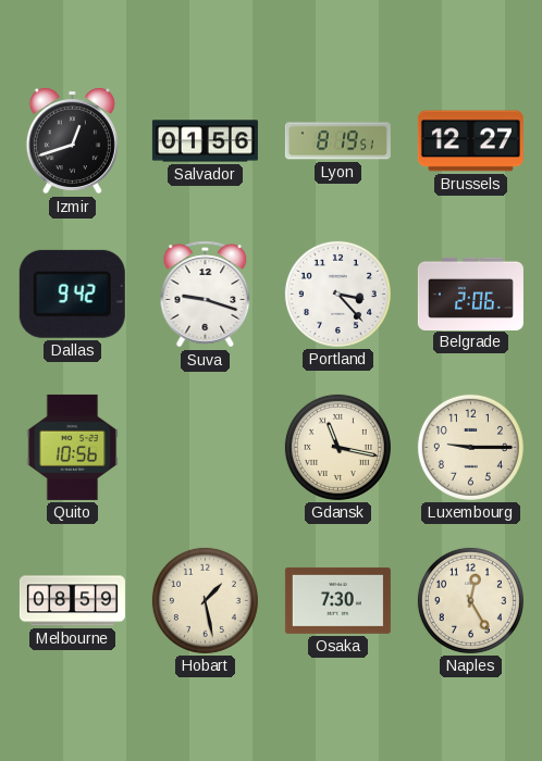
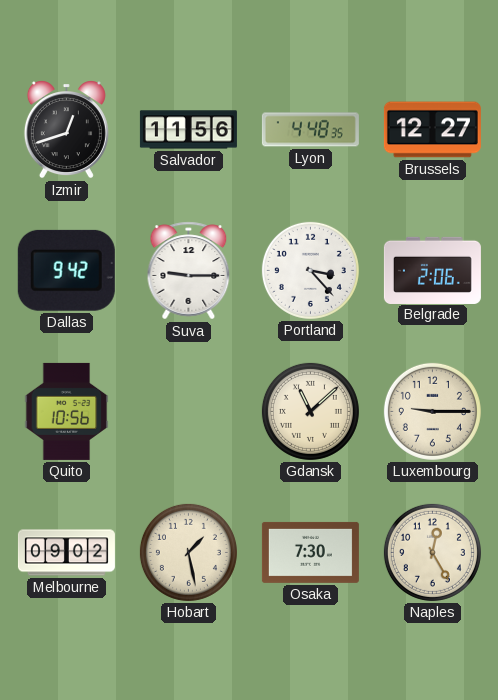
Salvador: 01:56 -> 11:56
Lyon: 8:19 -> 4:48
Suva: 9:18 -> 9:15
Gdansk: 11:17 -> 11:08
Melbourne: 08:59 -> 09:02
